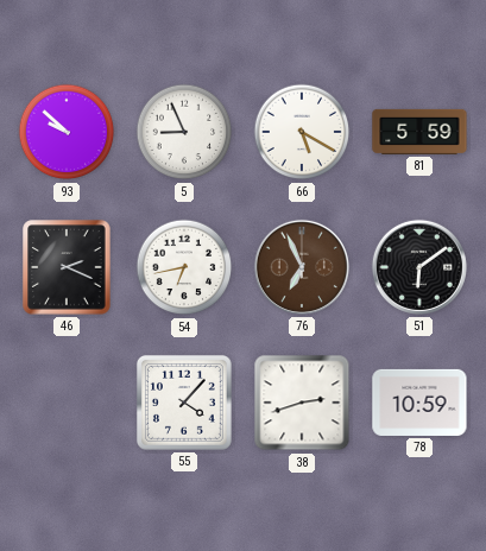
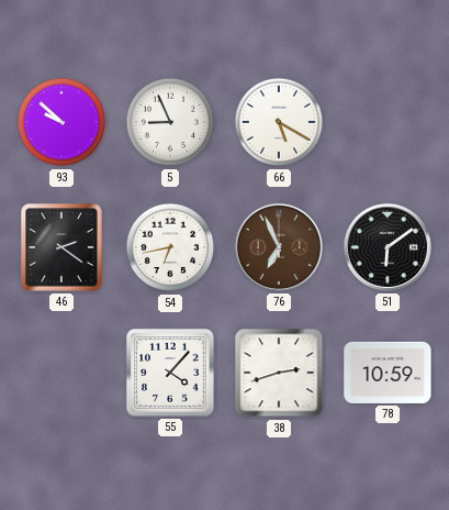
81: 5:59 -> none
46: 2:19 -> 2:21
